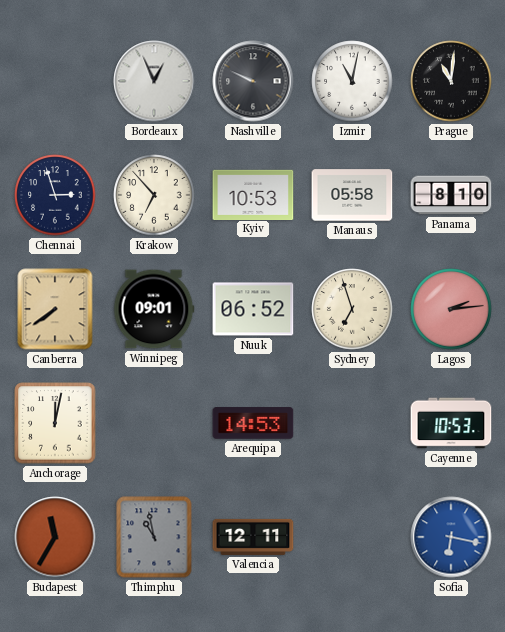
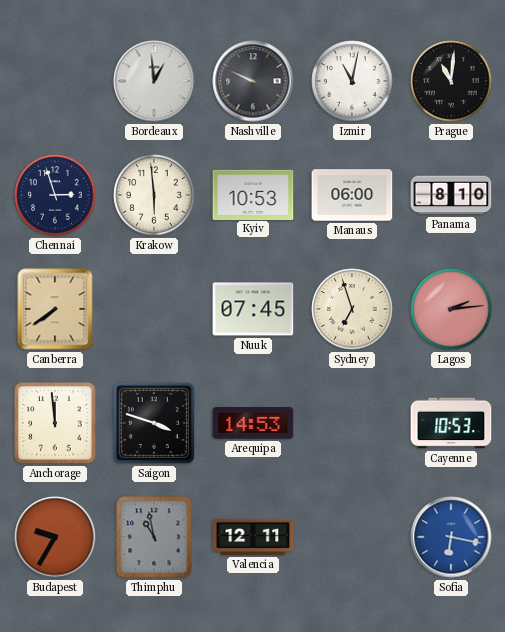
Bordeaux: 12:56 -> 12:59
Krakow: 6:53 -> 5:59
Manaus: 05:58 -> 06:00
Winnipeg: 09:01 -> none
Nuuk: 06:52 -> 07:45
Anchorage: 12:02 -> 11:59
Saigon: none -> 3:48
Budapest: 11:35 -> 9:35
